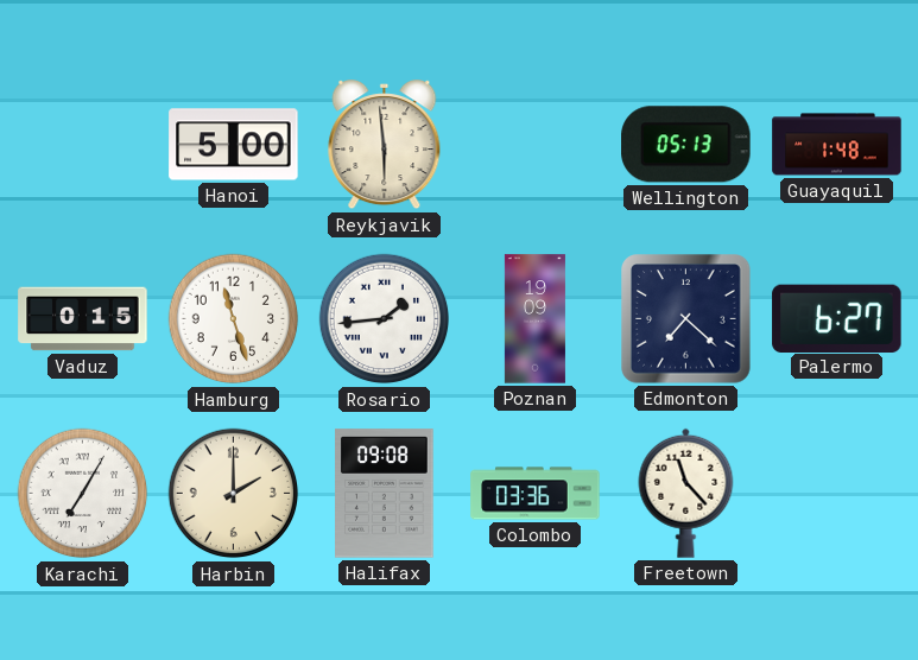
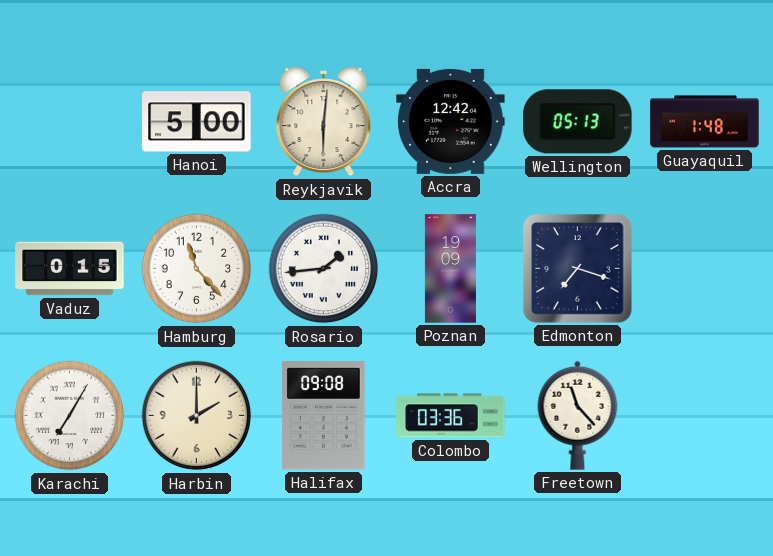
Reykjavik: 5:59 -> 6:01
Accra: none -> 12:42
Hamburg: 11:27 -> 11:23
Edmonton: 7:22 -> 7:18
Palermo: 6:27 -> none
